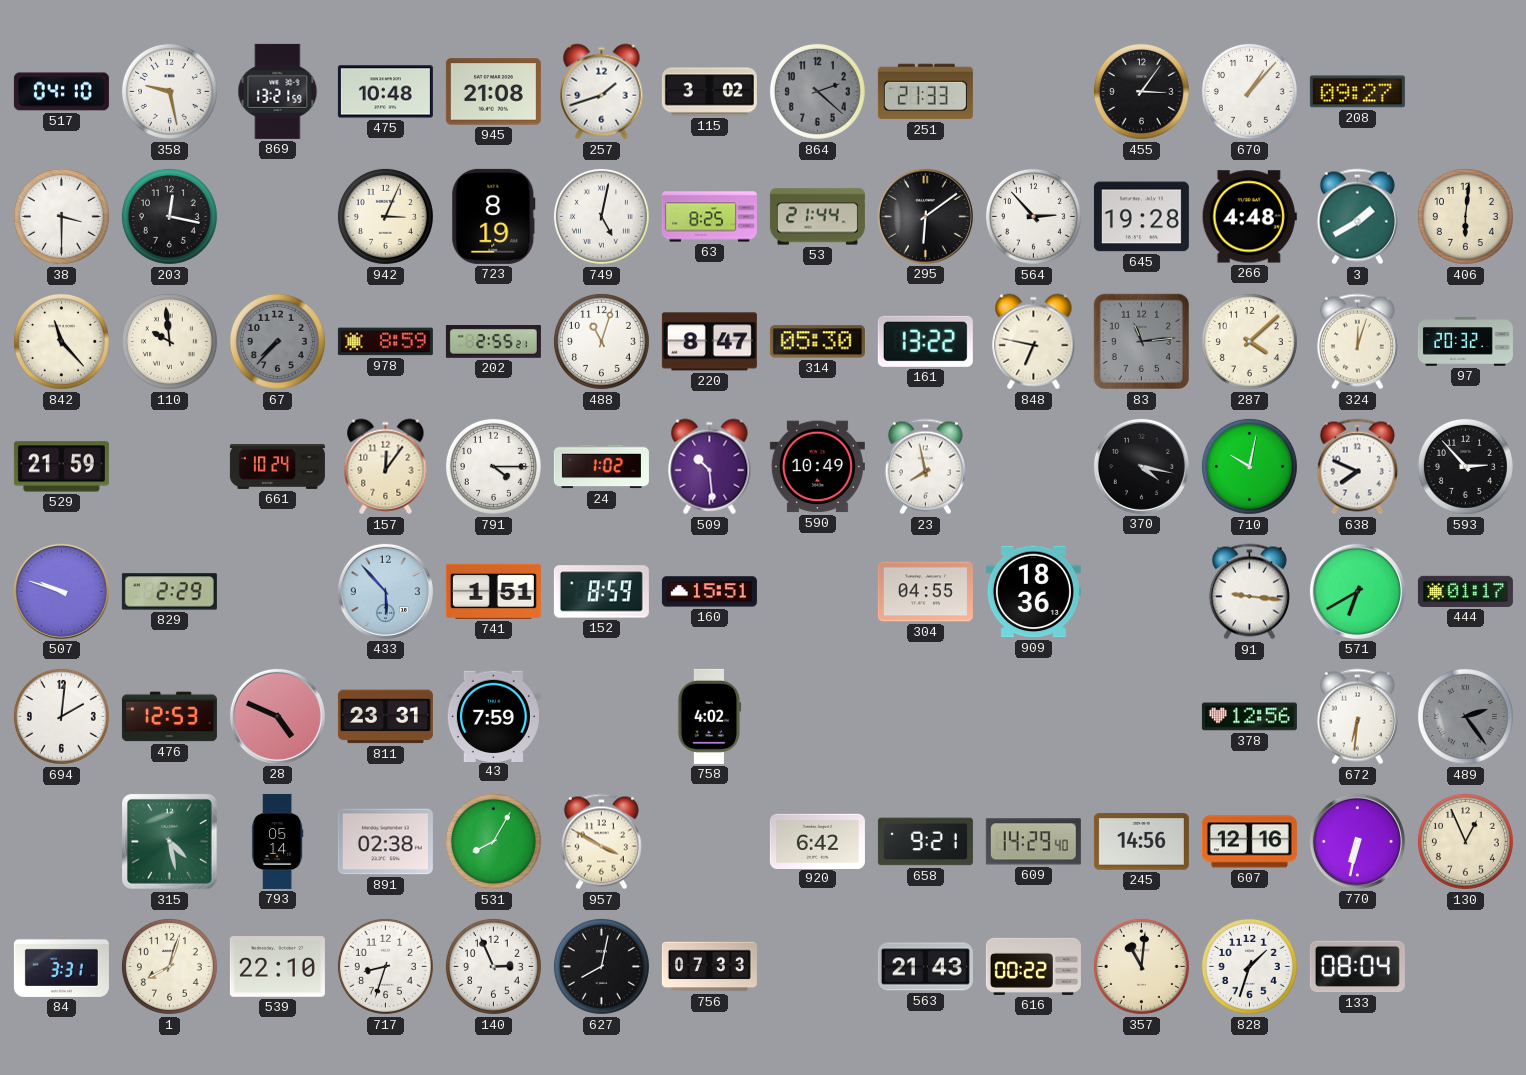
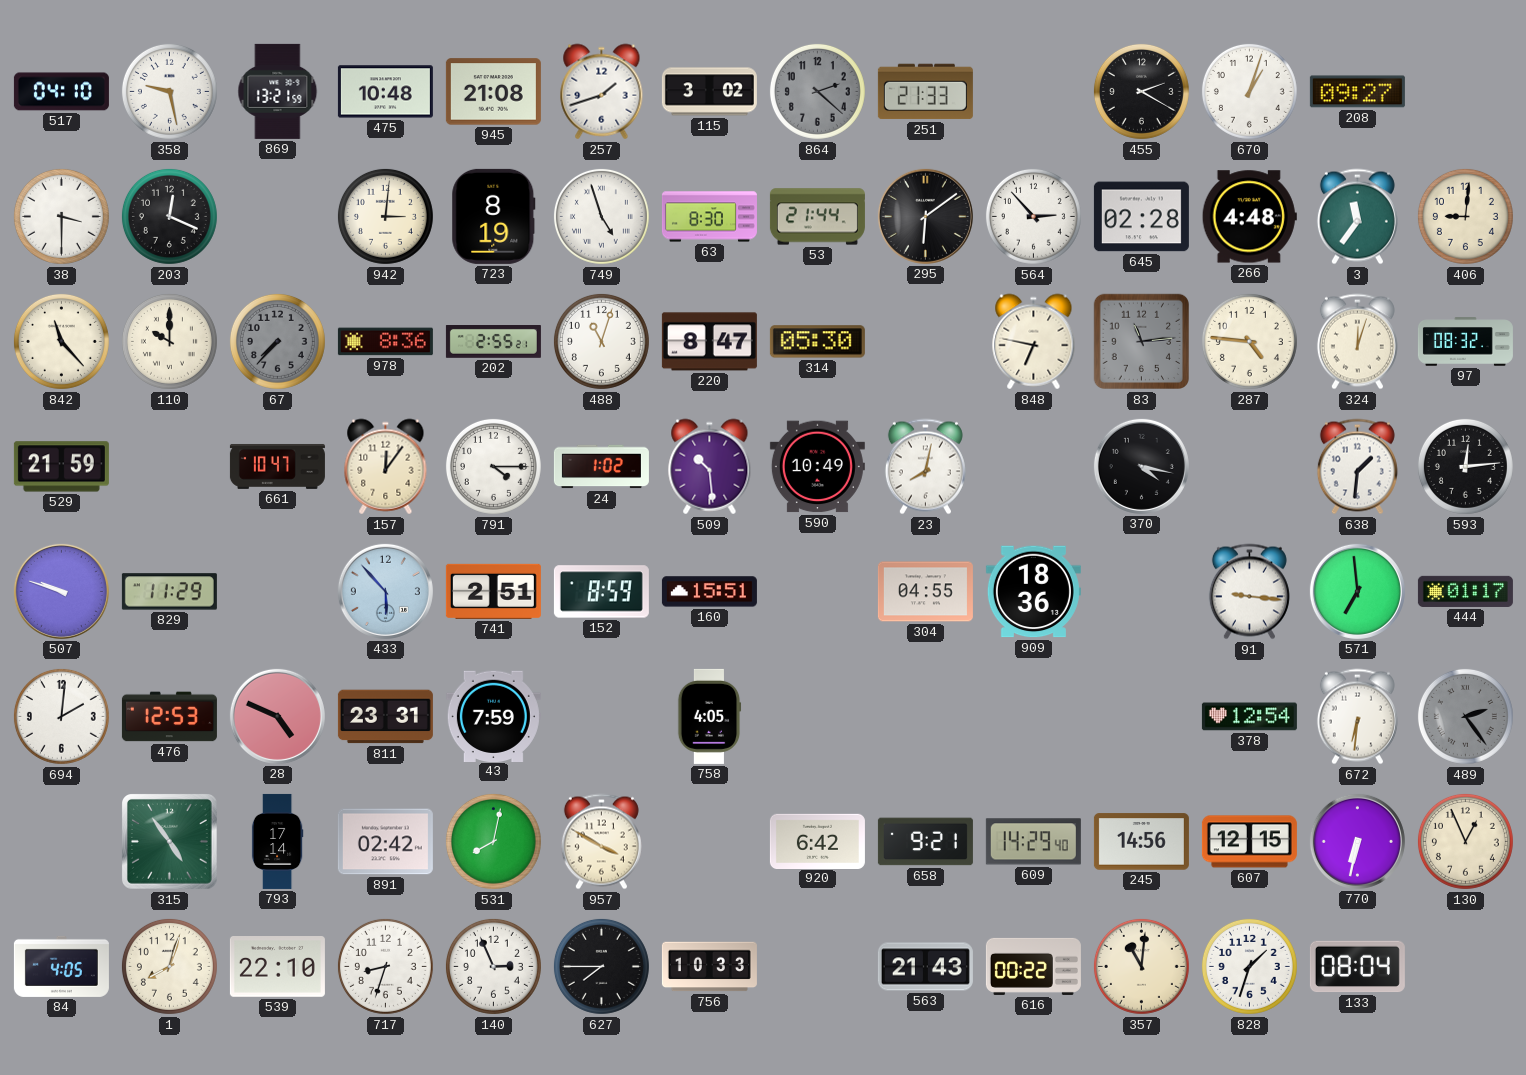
455: 3:06 -> 2:20
670: 1:07 -> 1:03
203: 12:17 -> 12:19
942: 3:04 -> 3:01
749: 5:02 -> 4:57
63: 8:25 -> 8:30
645: 19:28 -> 02:28
3: 1:40 -> 11:36
406: 6:01 -> 9:01
110: 9:59 -> 10:00
978: 8:59 -> 8:36
161: 13:22 -> none
287: 4:08 -> 4:46
97: 20:32 -> 08:32
661: 10:24 -> 10:47
23: 7:58 -> 8:02
710: 10:02 -> none
638: 7:49 -> 1:31
593: 2:53 -> 12:14
829: 2:29 -> 11:29
741: 1:51 -> 2:51
571: 6:40 -> 6:59
758: 4:02 -> 4:05
378: 12:56 -> 12:54
315: 4:28 -> 4:54
793: 05:14 -> 17:14
891: 02:38 -> 02:42
531: 8:05 -> 8:02
607: 12:16 -> 12:15
84: 3:31 -> 4:05
627: 8:02 -> 7:45
756: 07:33 -> 10:33
